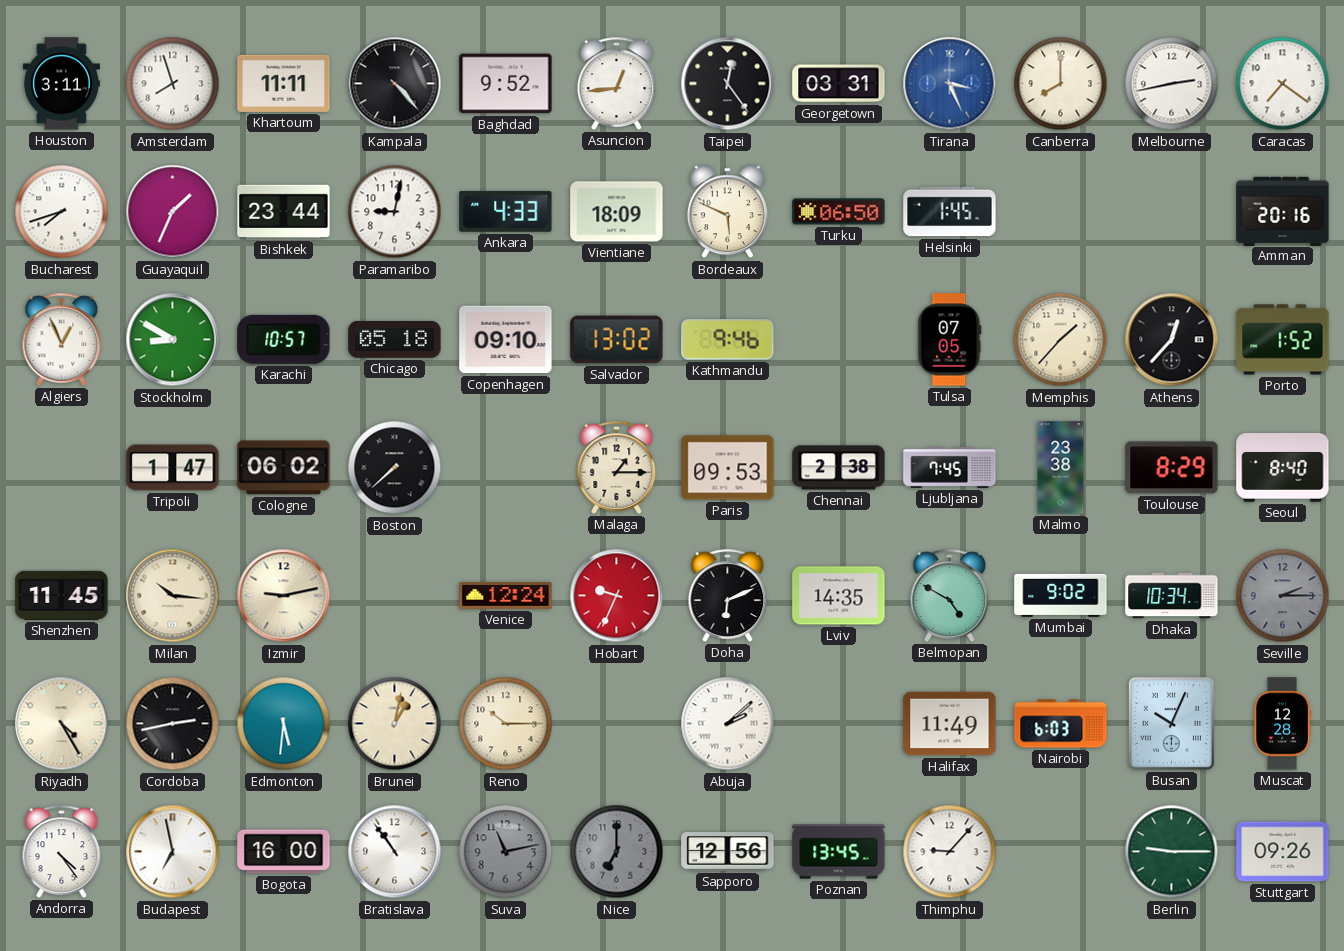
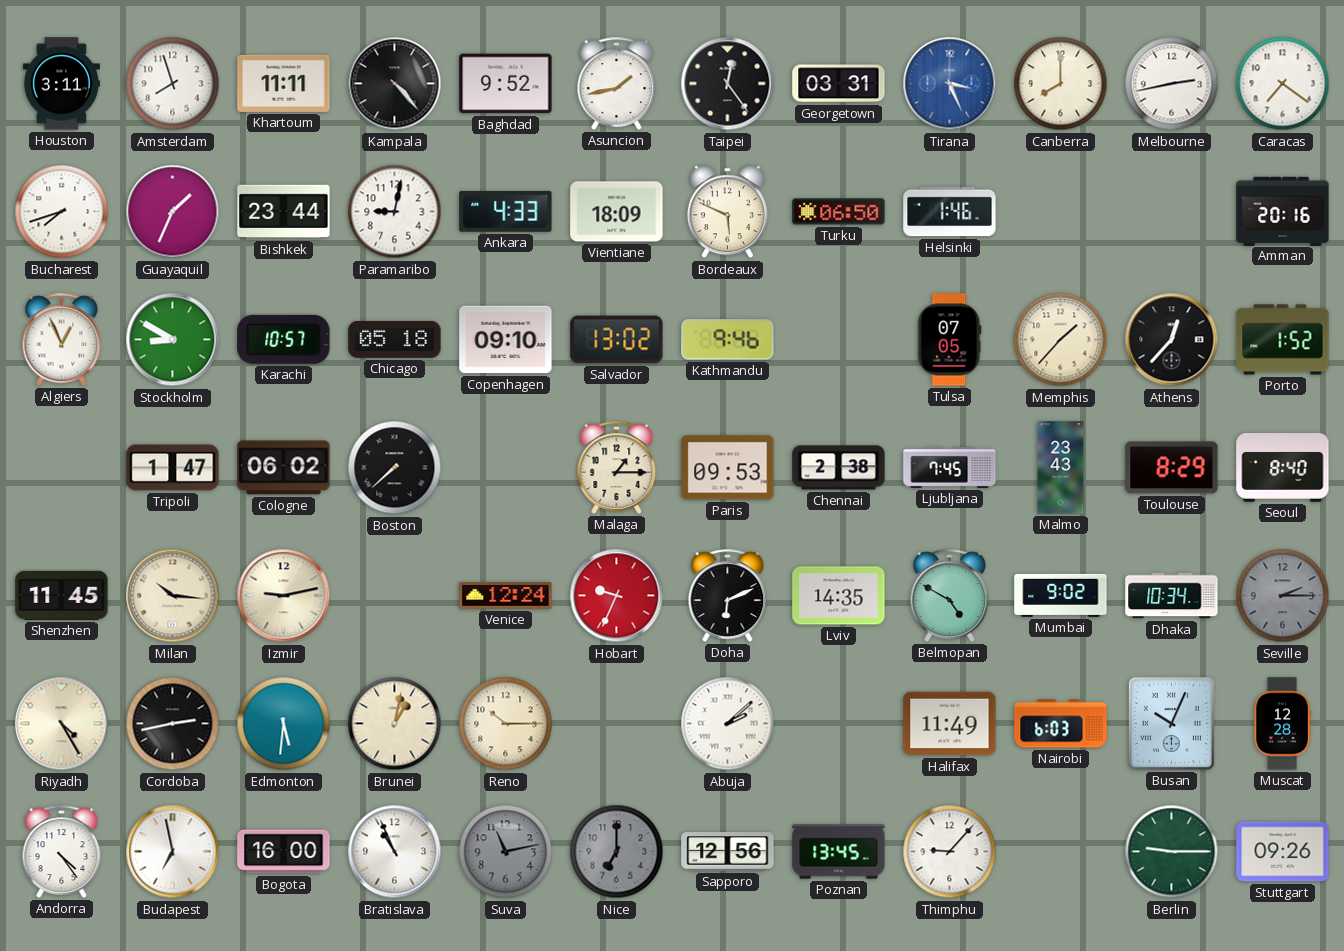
Asuncion: 12:44 -> 1:43
Helsinki: 1:45 -> 1:46
Malmo: 23:38 -> 23:43
Bratislava: 10:54 -> 10:56
